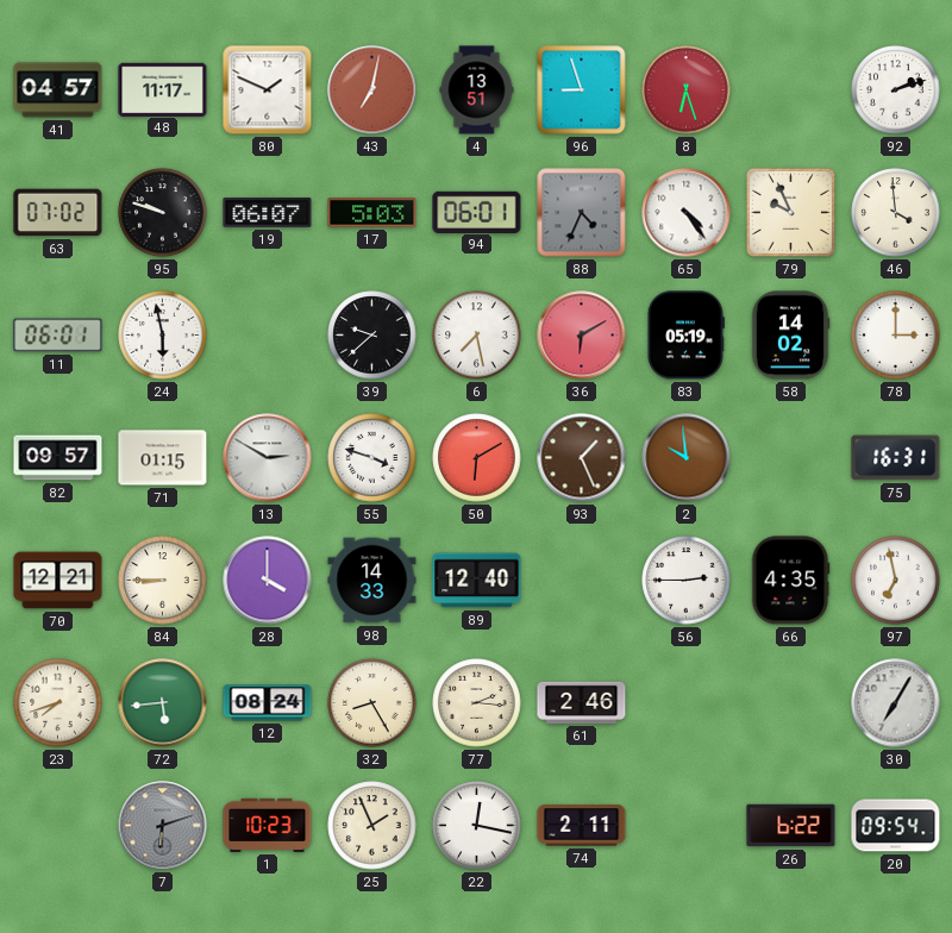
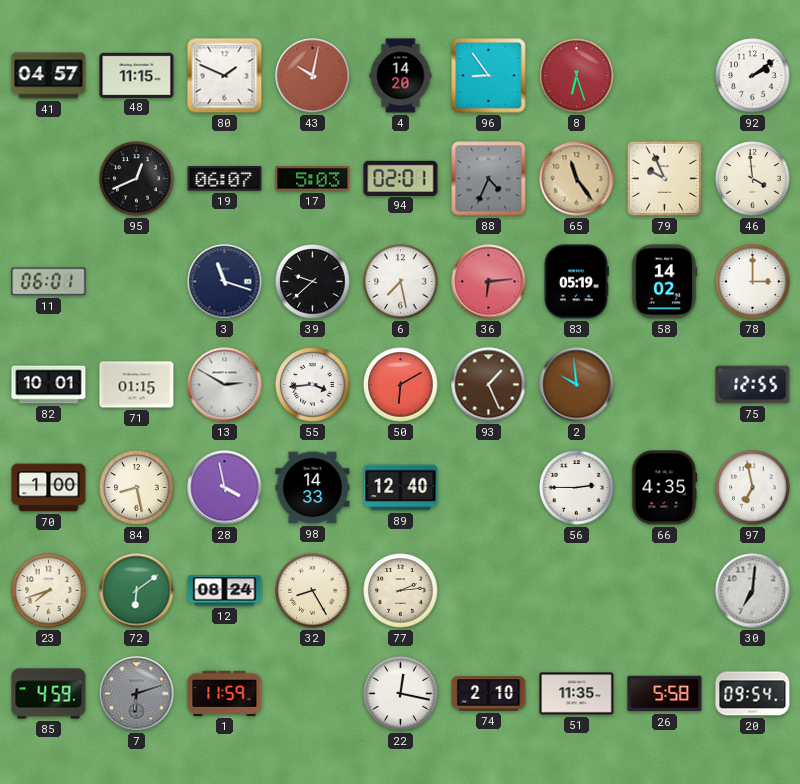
48: 11:17 -> 11:15
43: 7:02 -> 10:02
4: 13:51 -> 14:20
96: 8:57 -> 8:54
92: 2:12 -> 2:09
63: 07:02 -> none
95: 9:48 -> 12:41
94: 06:01 -> 02:01
65: 4:24 -> 11:24
65 dial: white -> champagne
24: 5:58 -> none
3: none -> 11:18
36: 6:10 -> 6:14
82: 09:57 -> 10:01
55: 3:48 -> 3:44
75: 16:31 -> 12:55
70: 12:21 -> 1:00
84: 8:45 -> 8:28
28: 4:00 -> 3:58
72: 5:44 -> 6:09
77: 2:16 -> 2:14
61: 2:46 -> none
30: 7:05 -> 7:01
85: none -> 4:59
1: 10:23 -> 11:59
25: 1:56 -> none
74: 2:11 -> 2:10
51: none -> 11:35
26: 6:22 -> 5:58
